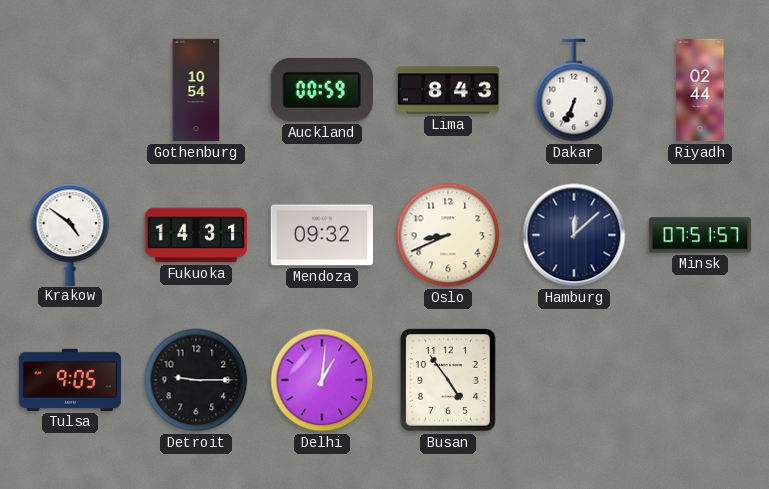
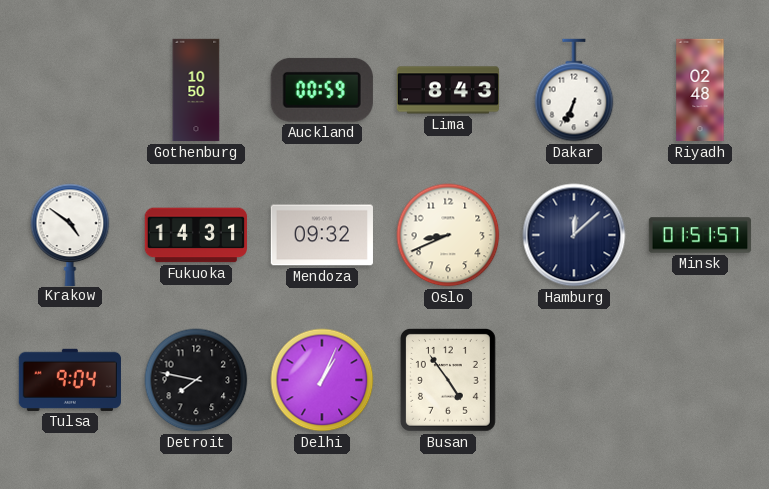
Gothenburg: 10:54 -> 10:50
Riyadh: 02:44 -> 02:48
Minsk: 07:51 -> 01:51
Tulsa: 9:05 -> 9:04
Detroit: 9:15 -> 7:47
Delhi: 1:01 -> 1:04
